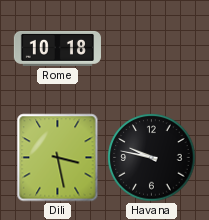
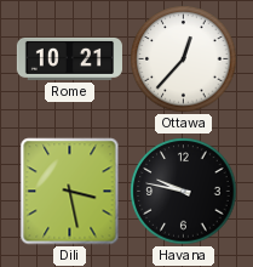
Rome: 10:18 -> 10:21
Ottawa: none -> 12:37
